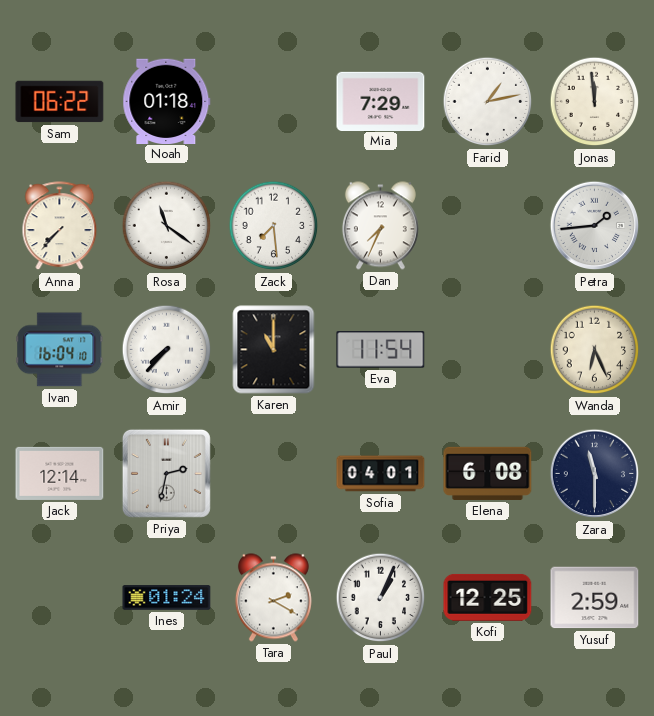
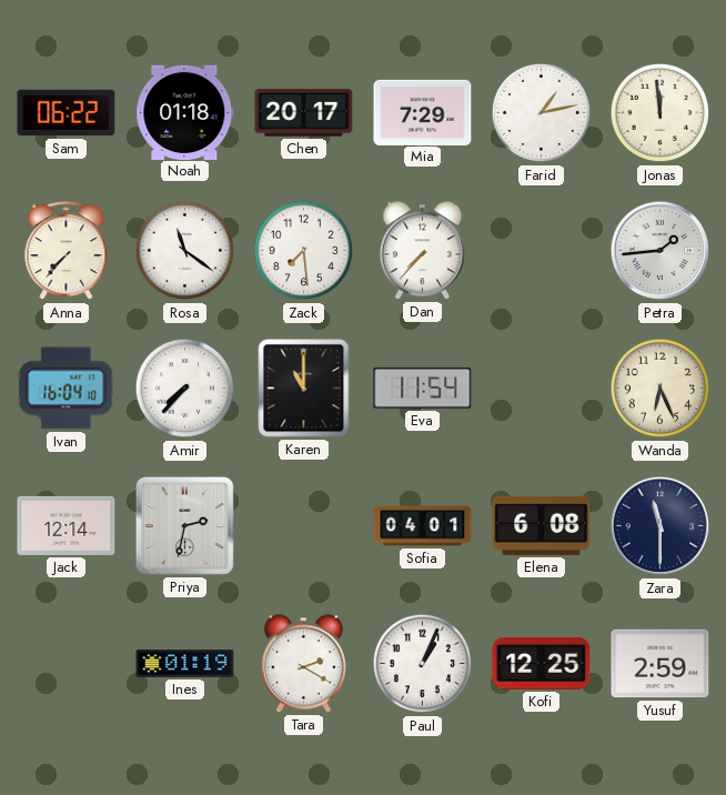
Chen: none -> 20:17
Dan: 7:34 -> 7:37
Ines: 01:24 -> 01:19
